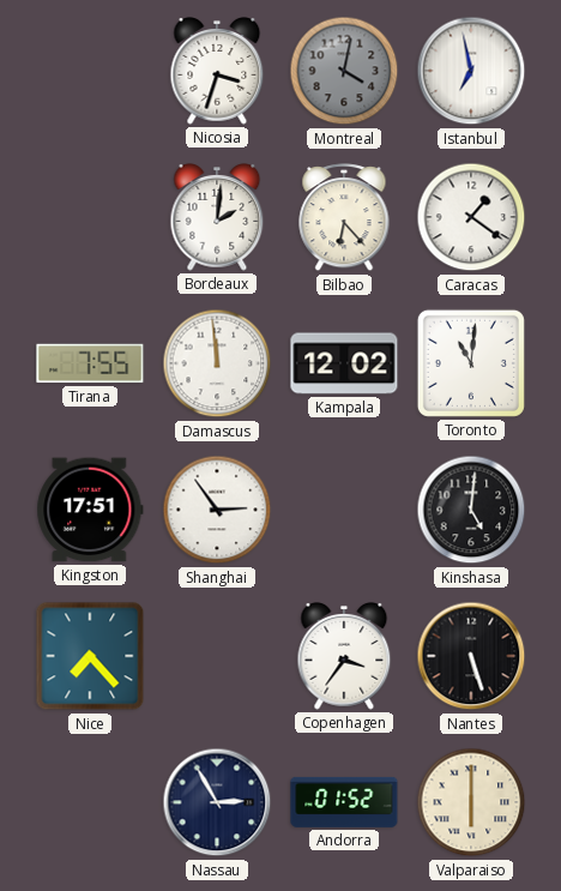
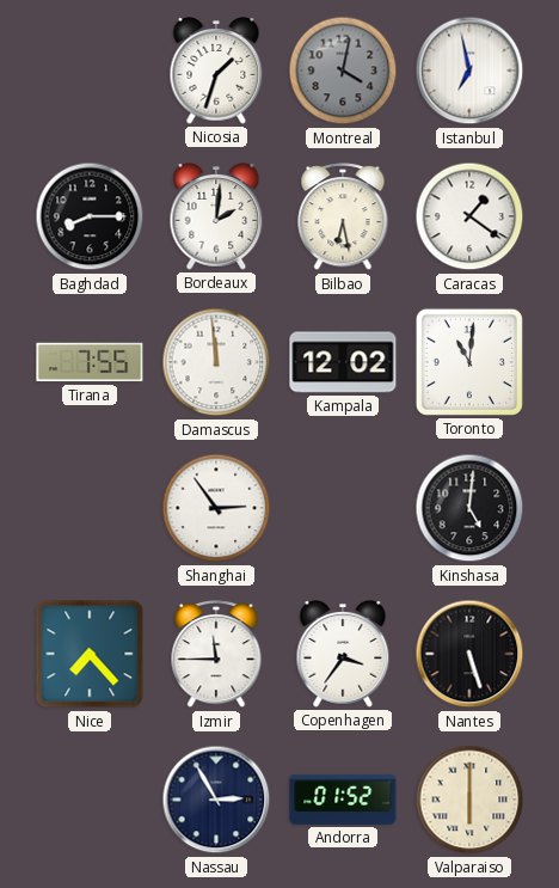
Nicosia: 3:33 -> 1:33
Baghdad: none -> 8:15
Bilbao: 6:23 -> 6:28
Kingston: 17:51 -> none
Izmir: none -> 11:45
